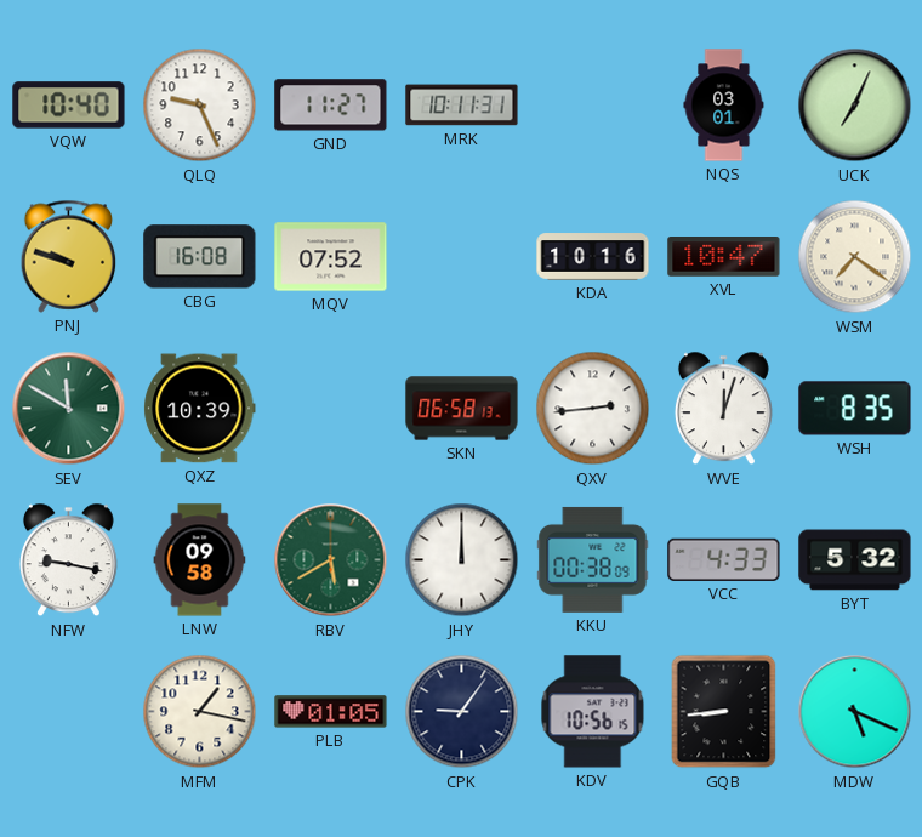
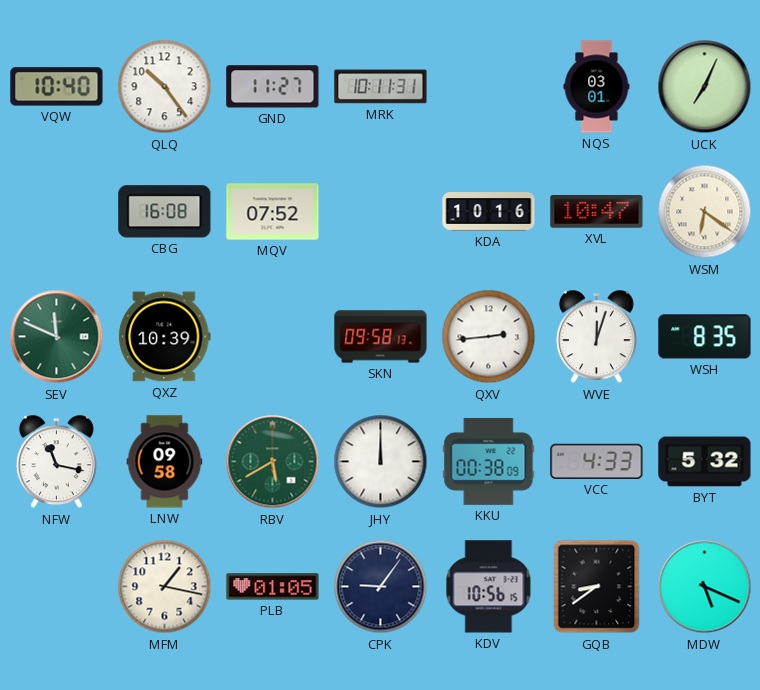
QLQ: 9:26 -> 10:24
PNJ: 9:48 -> none
WSM: 7:21 -> 6:21
SEV: 11:50 -> 11:49
SKN: 06:58 -> 09:58
NFW: 9:17 -> 11:17
GQB: 8:44 -> 8:39
